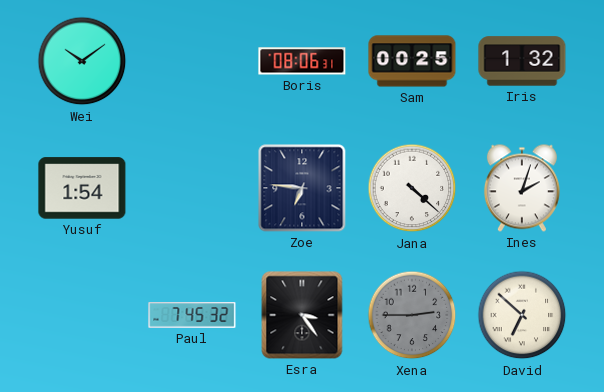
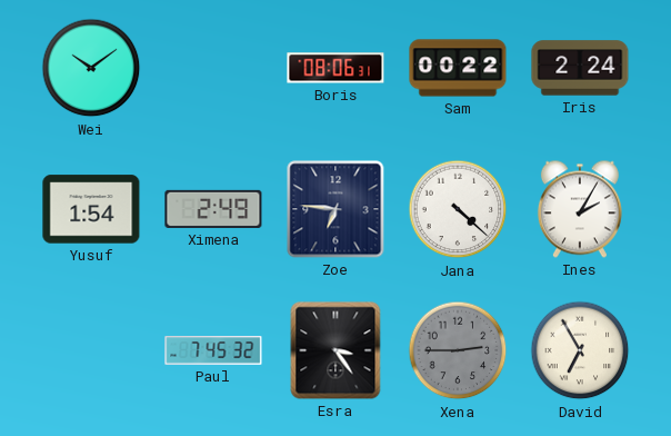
Sam: 00:25 -> 00:22
Iris: 1:32 -> 2:24
Ximena: none -> 2:49
Ines: 2:03 -> 2:05
David: 6:52 -> 6:55
